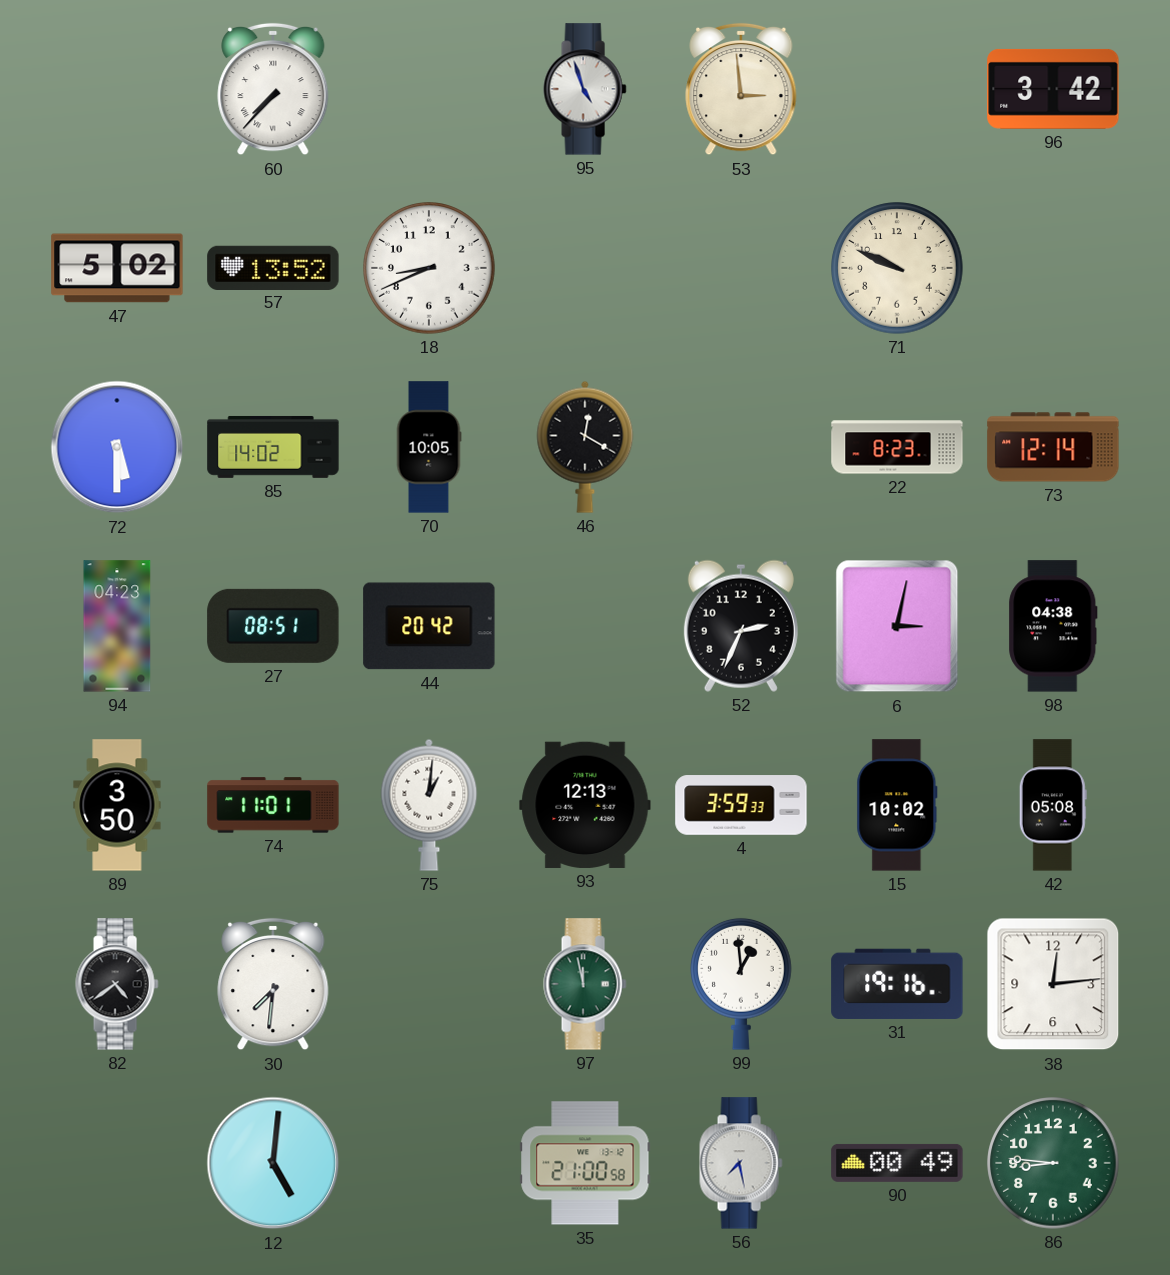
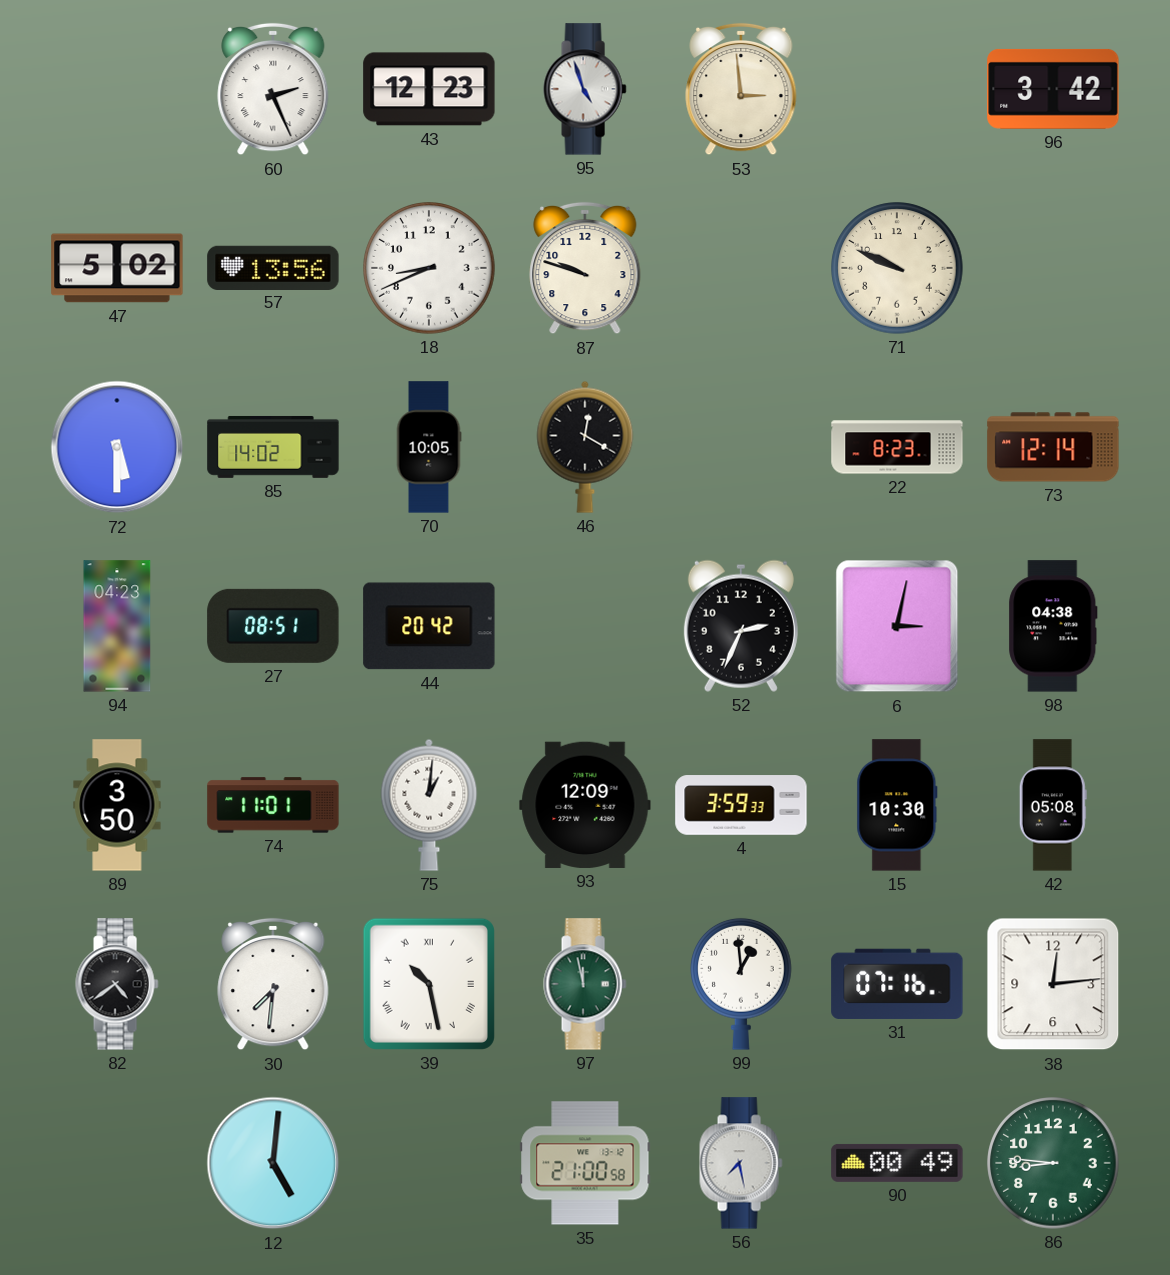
60: 7:37 -> 2:26
43: none -> 12:23
57: 13:52 -> 13:56
87: none -> 9:48
93: 12:13 -> 12:09
15: 10:02 -> 10:30
39: none -> 10:28
31: 19:16 -> 07:16
